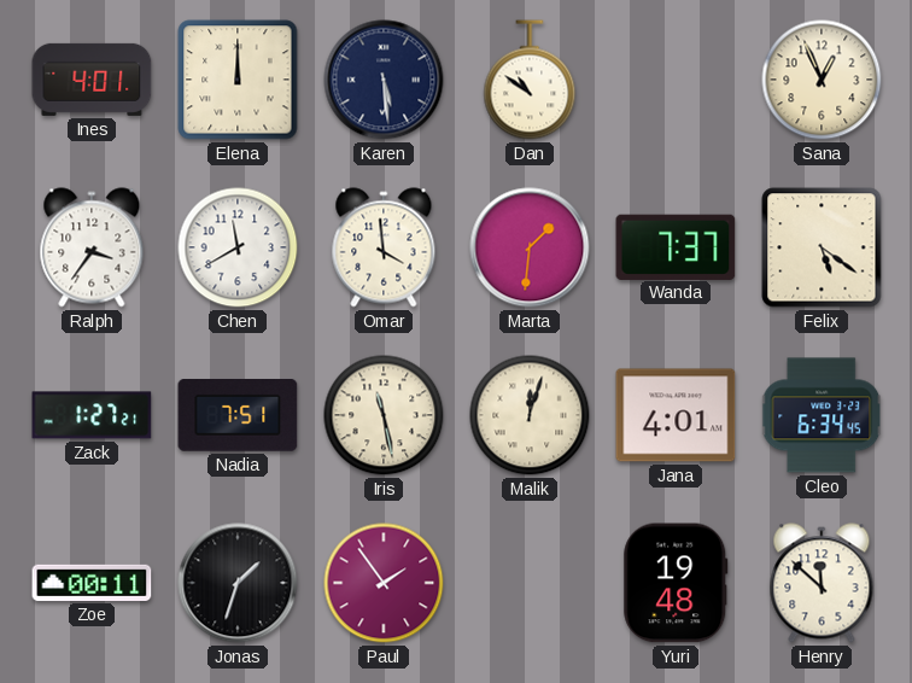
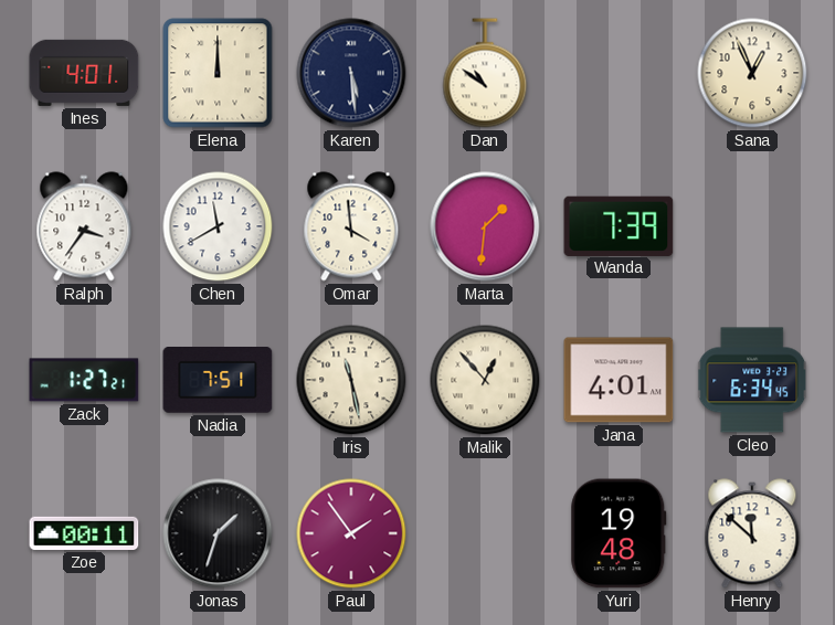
Wanda: 7:37 -> 7:39
Felix: 5:21 -> none
Malik: 12:03 -> 12:53
